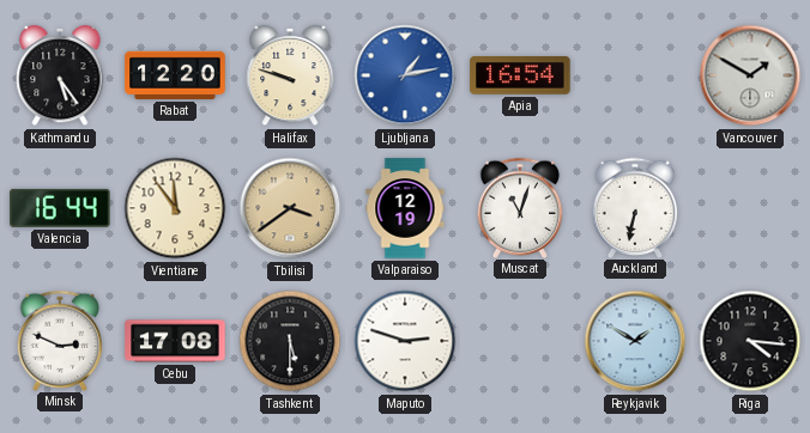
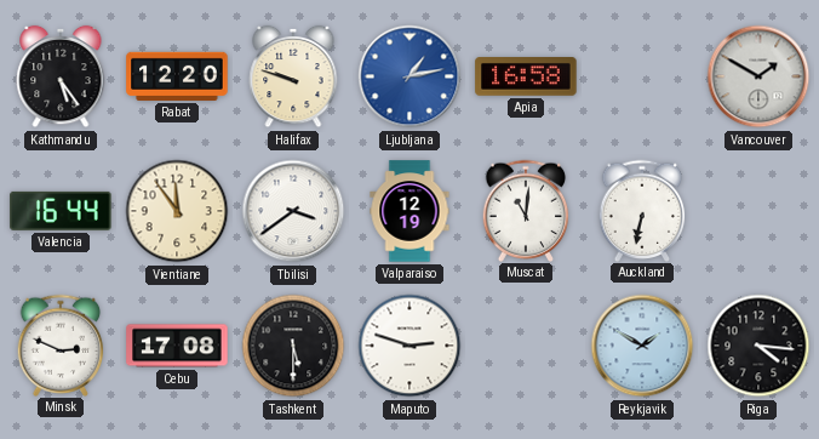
Apia: 16:54 -> 16:58
Tbilisi dial: champagne -> white
Muscat: 11:03 -> 11:01
